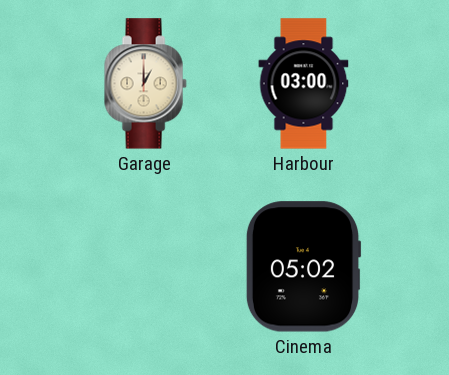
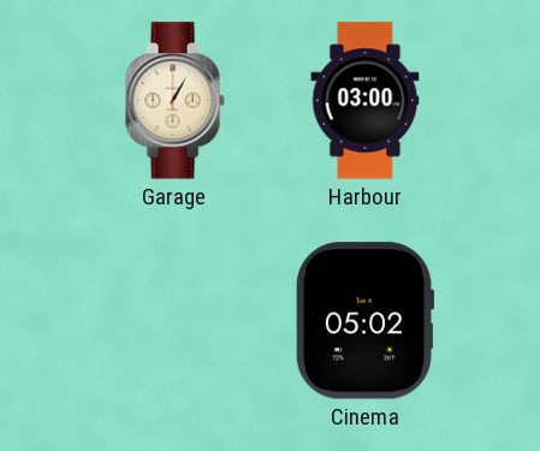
Garage: 1:00 -> 1:05
